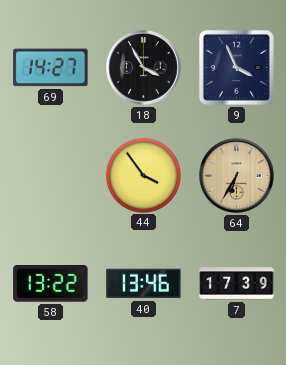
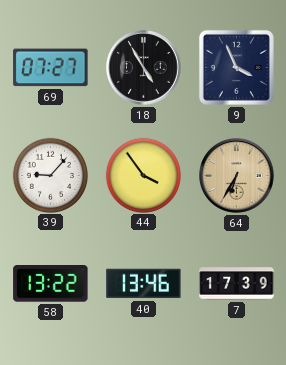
69: 14:27 -> 07:27
18: 3:55 -> 4:55
39: none -> 9:07
